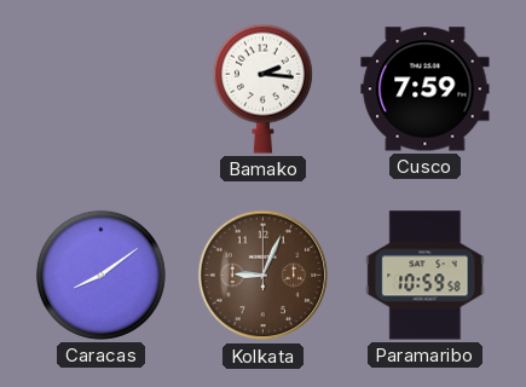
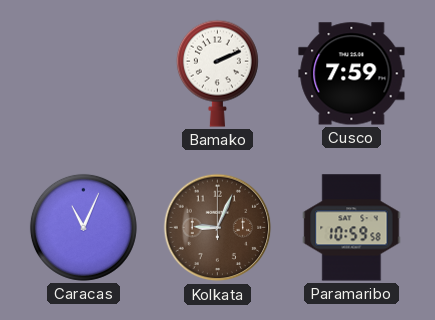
Bamako: 2:16 -> 2:11
Caracas: 8:09 -> 11:04
